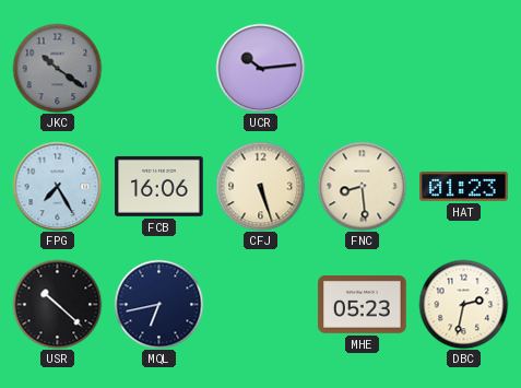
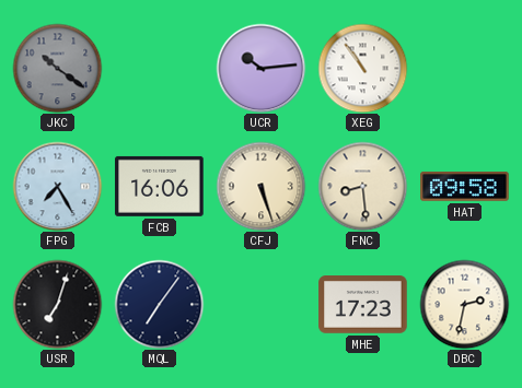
XEG: none -> 10:54
HAT: 01:23 -> 09:58
USR: 10:22 -> 7:03
MQL: 6:43 -> 7:06
MHE: 05:23 -> 17:23
